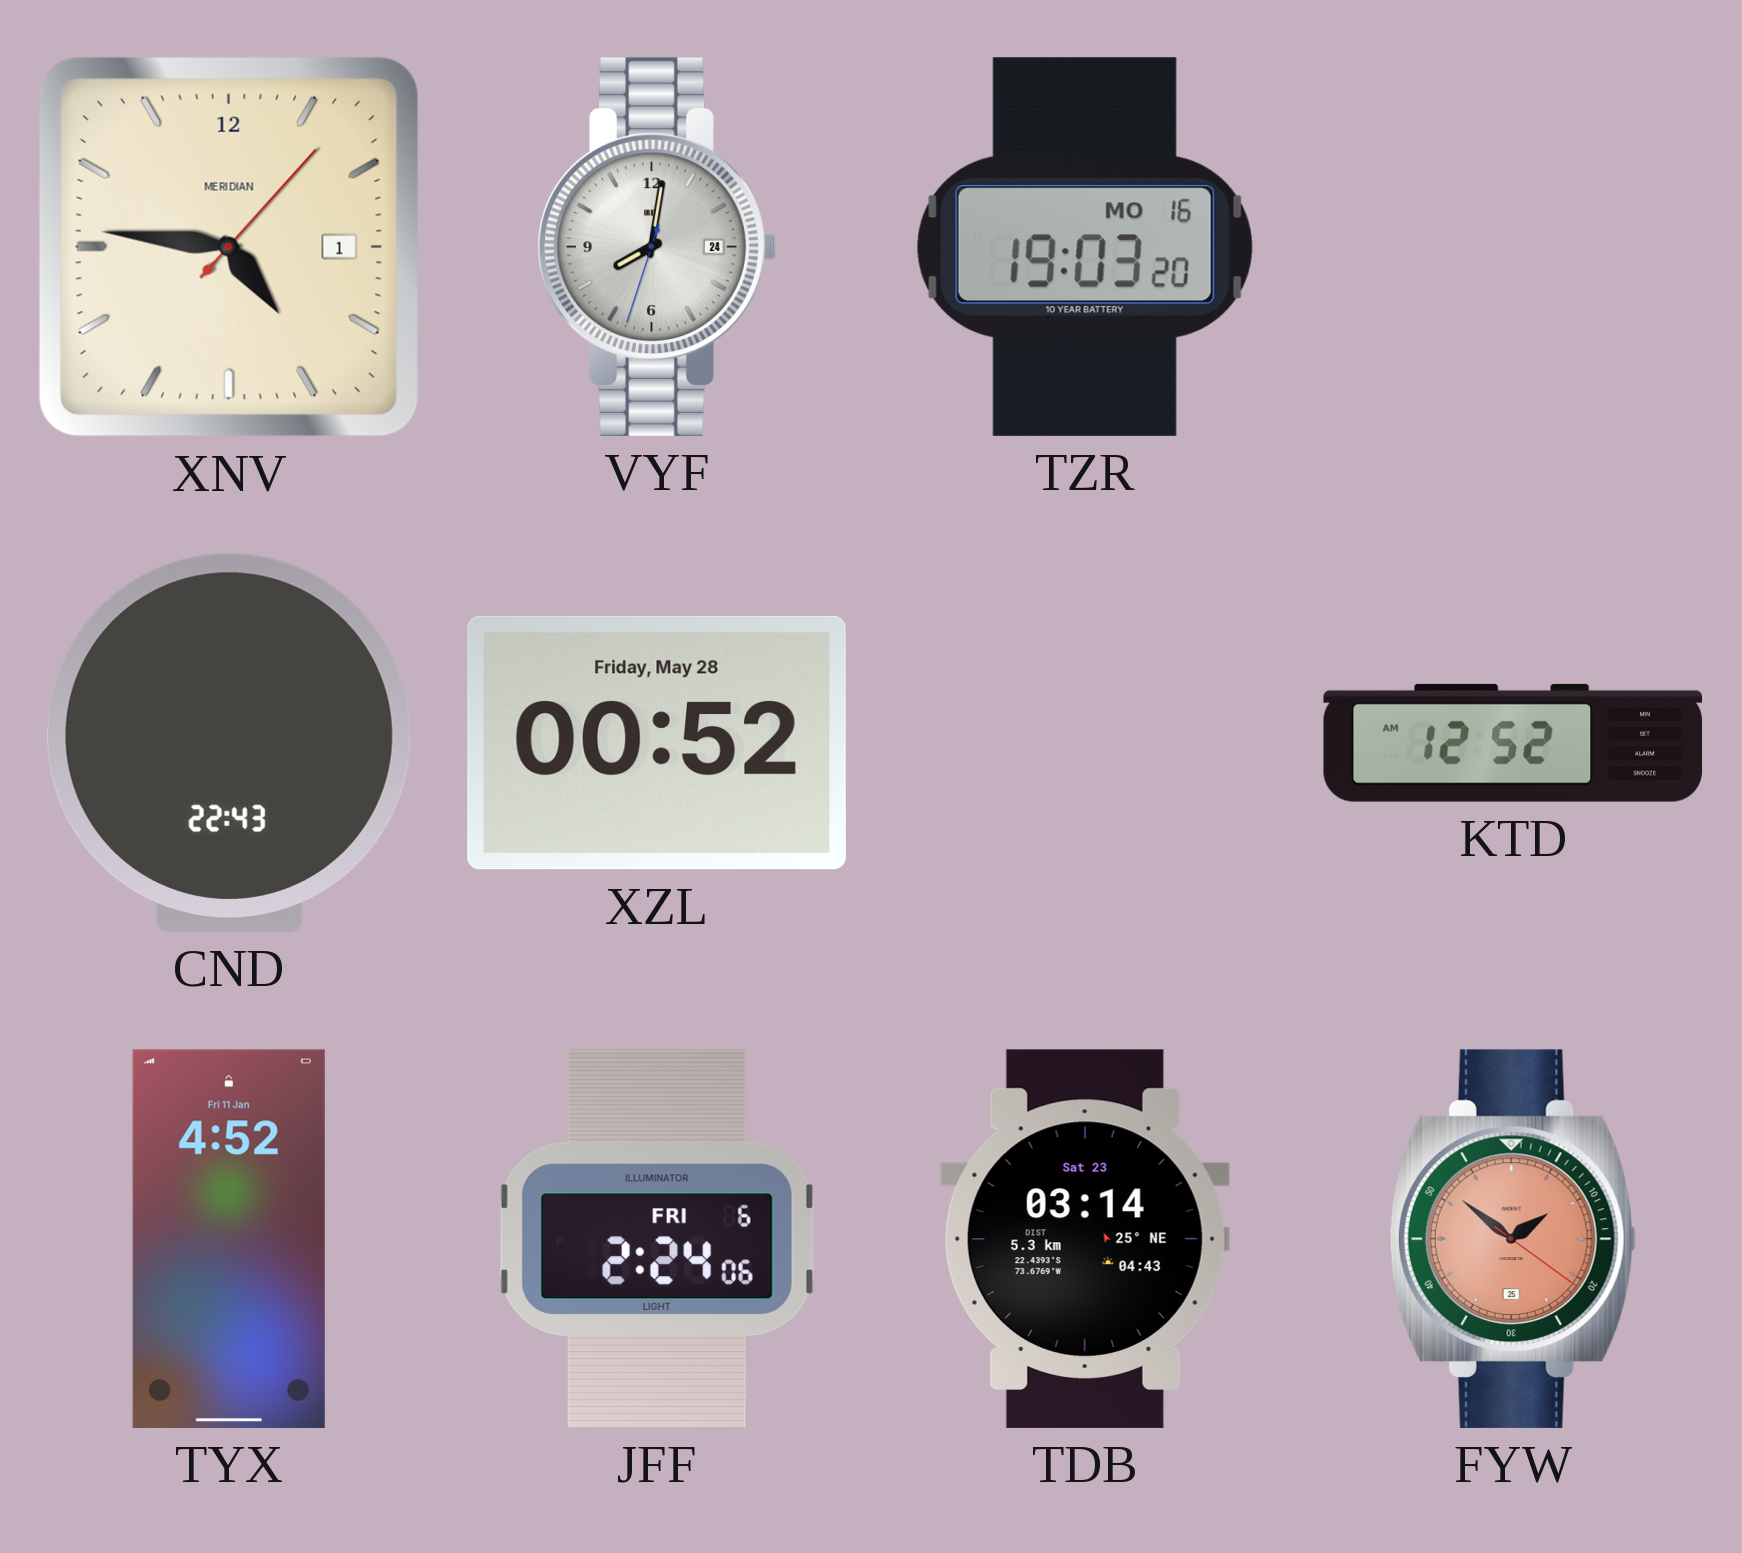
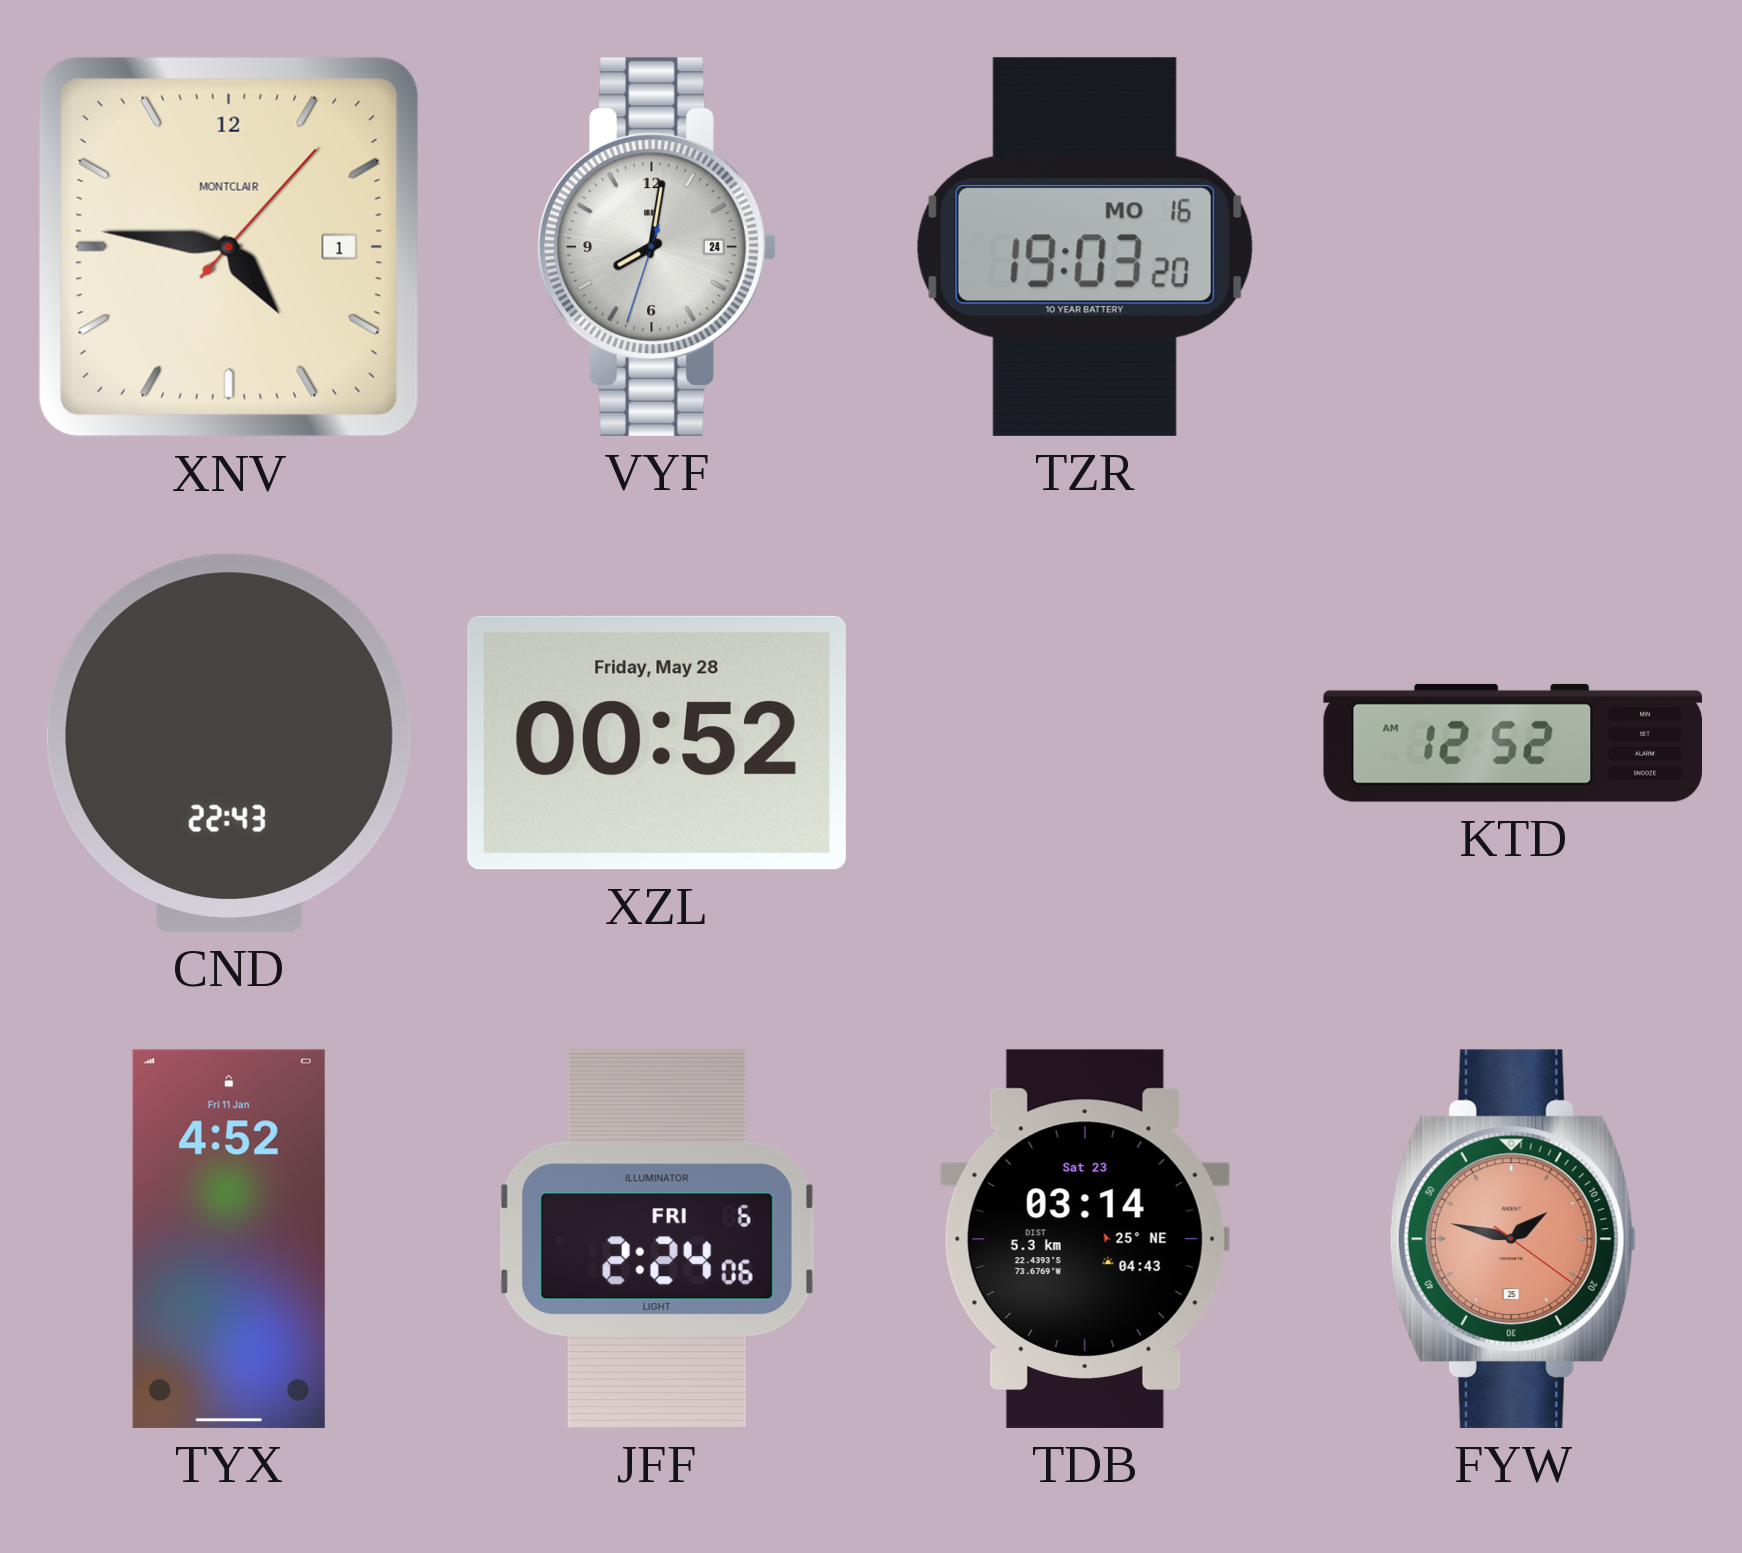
XNV brand: MERIDIAN -> MONTCLAIR
FYW: 1:51 -> 1:47
